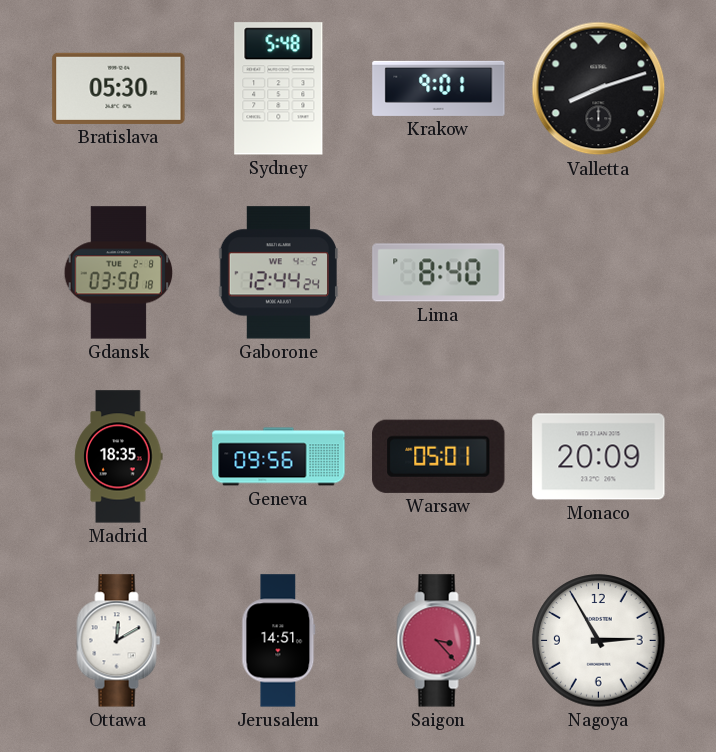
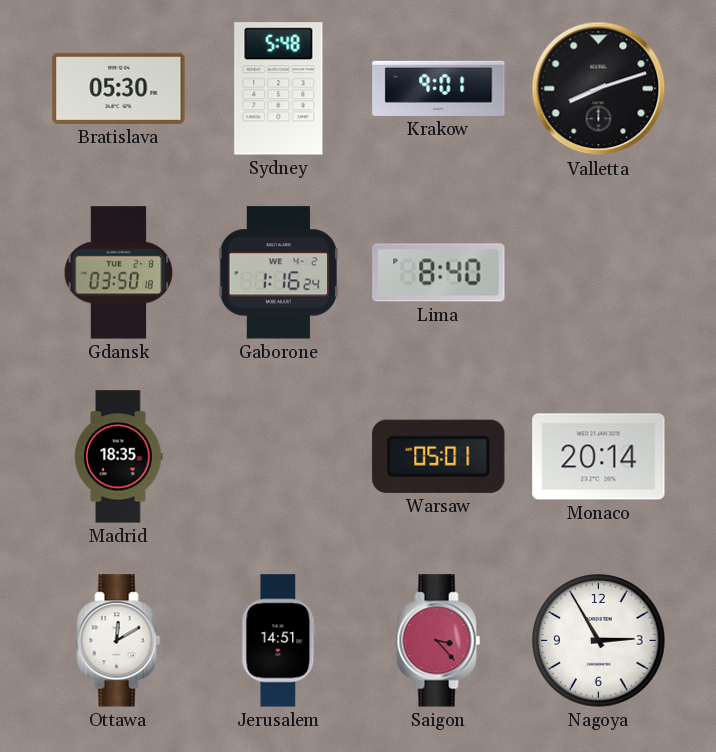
Gaborone: 12:44 -> 1:16
Geneva: 09:56 -> none
Monaco: 20:09 -> 20:14
